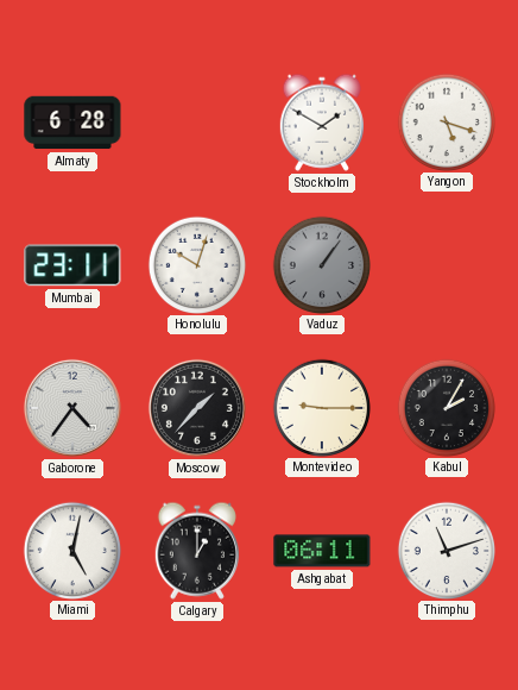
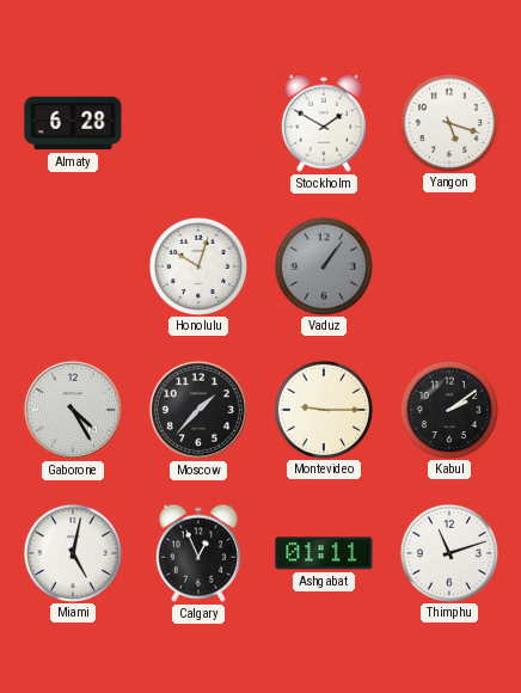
Mumbai: 23:11 -> none
Gaborone: 4:36 -> 4:25
Kabul: 2:05 -> 2:09
Calgary: 1:00 -> 12:56
Ashgabat: 06:11 -> 01:11
